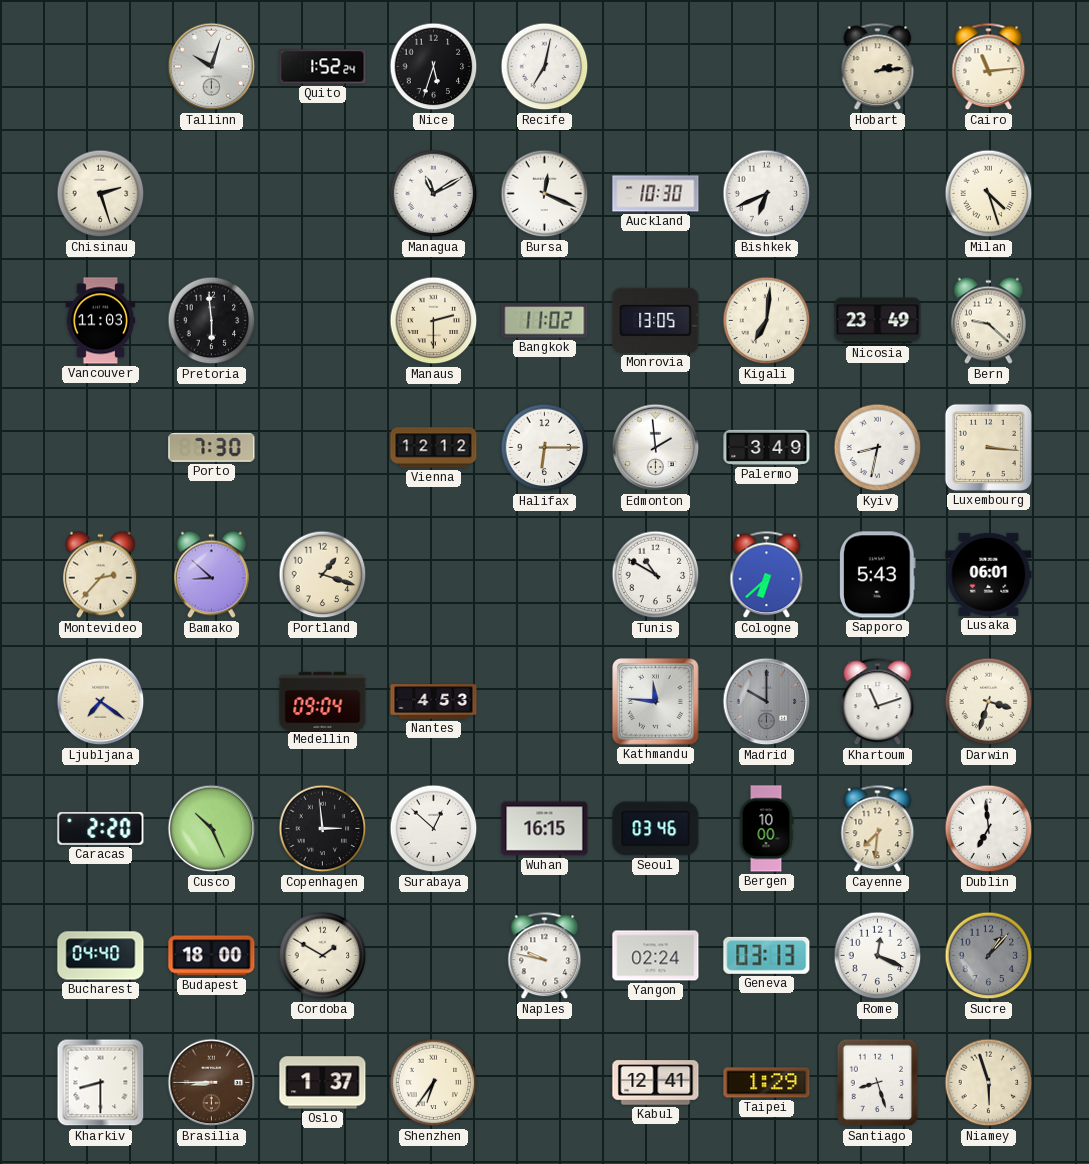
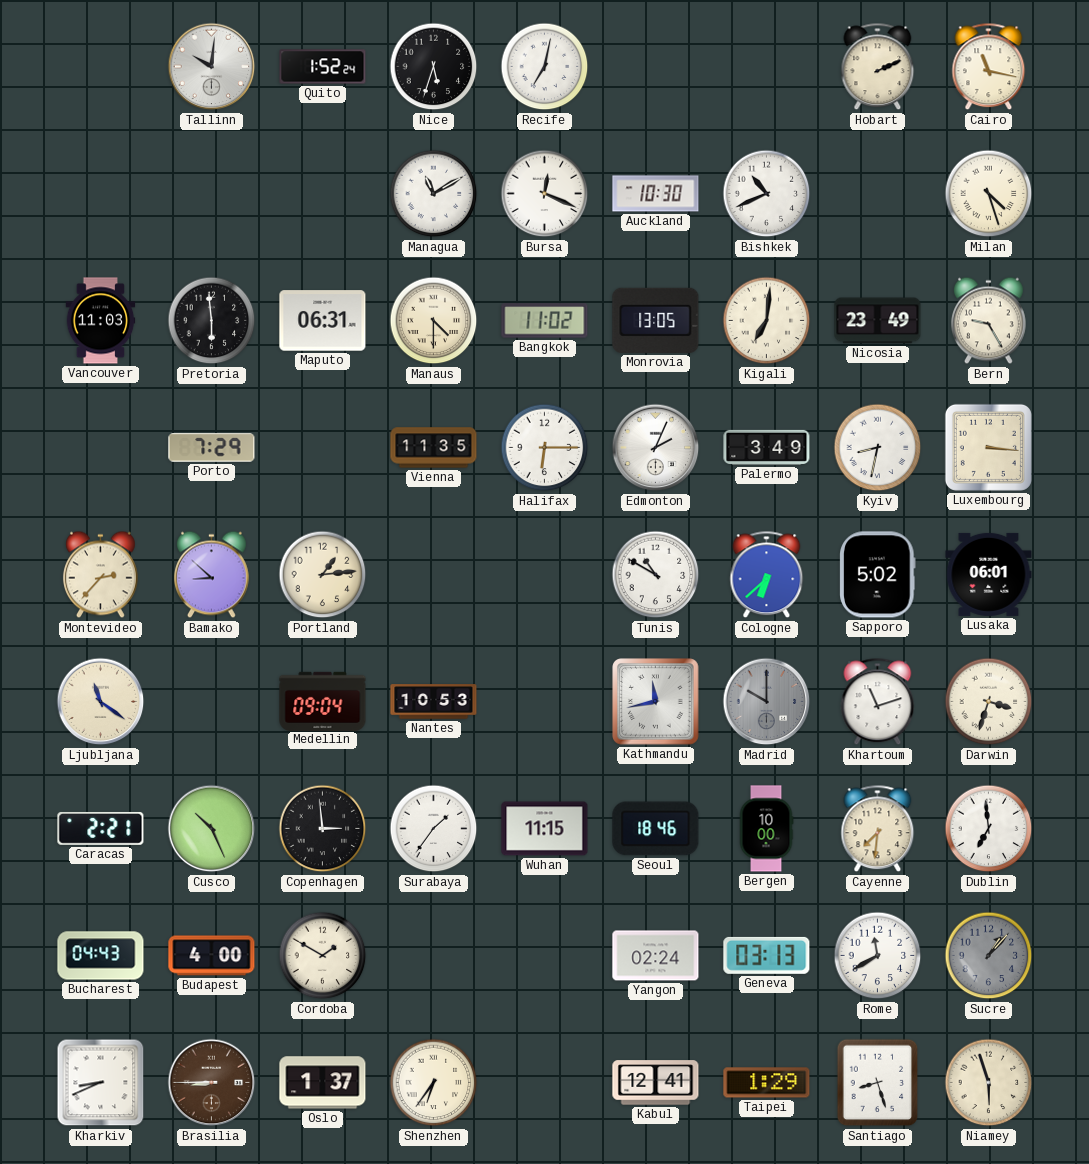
Tallinn: 10:03 -> 10:01
Hobart: 2:14 -> 2:11
Cairo: 11:14 -> 11:17
Chisinau: 2:27 -> none
Bishkek: 6:41 -> 10:41
Maputo: none -> 06:31
Manaus: 2:30 -> 4:30
Bern: 9:22 -> 9:25
Porto: 7:30 -> 7:29
Vienna: 12:12 -> 11:35
Edmonton: 1:59 -> 2:04
Portland: 1:18 -> 1:14
Sapporo: 5:43 -> 5:02
Ljubljana: 7:21 -> 11:21
Nantes: 4:53 -> 10:53
Kathmandu: 11:46 -> 11:43
Caracas: 2:20 -> 2:21
Surabaya: 12:52 -> 1:36
Wuhan: 16:15 -> 11:15
Seoul: 03:46 -> 18:46
Bucharest: 04:40 -> 04:43
Budapest: 18:00 -> 4:00
Naples: 9:47 -> none
Rome: 12:19 -> 11:40
Kharkiv: 8:30 -> 8:41
